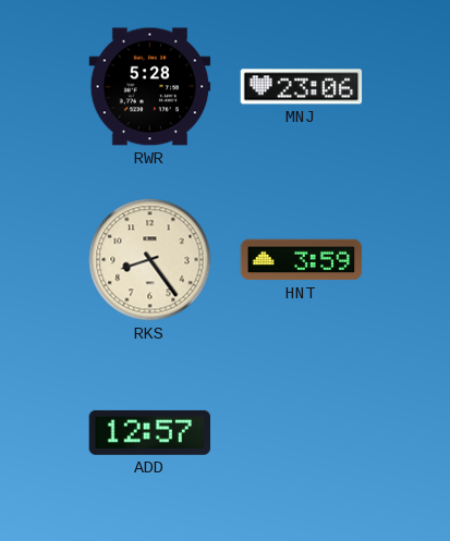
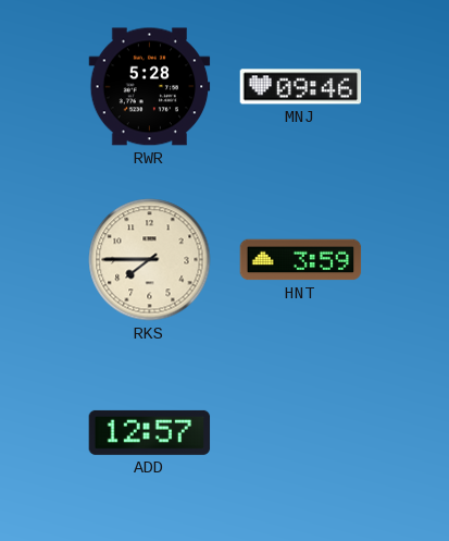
MNJ: 23:06 -> 09:46
RKS: 8:24 -> 7:45
